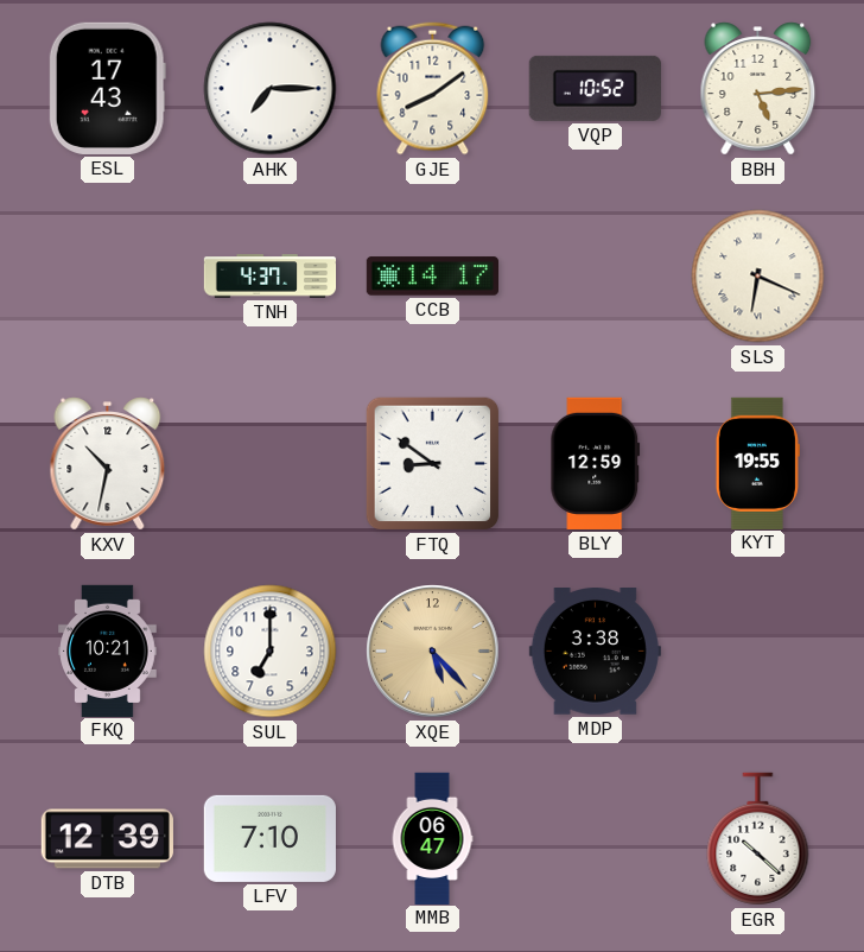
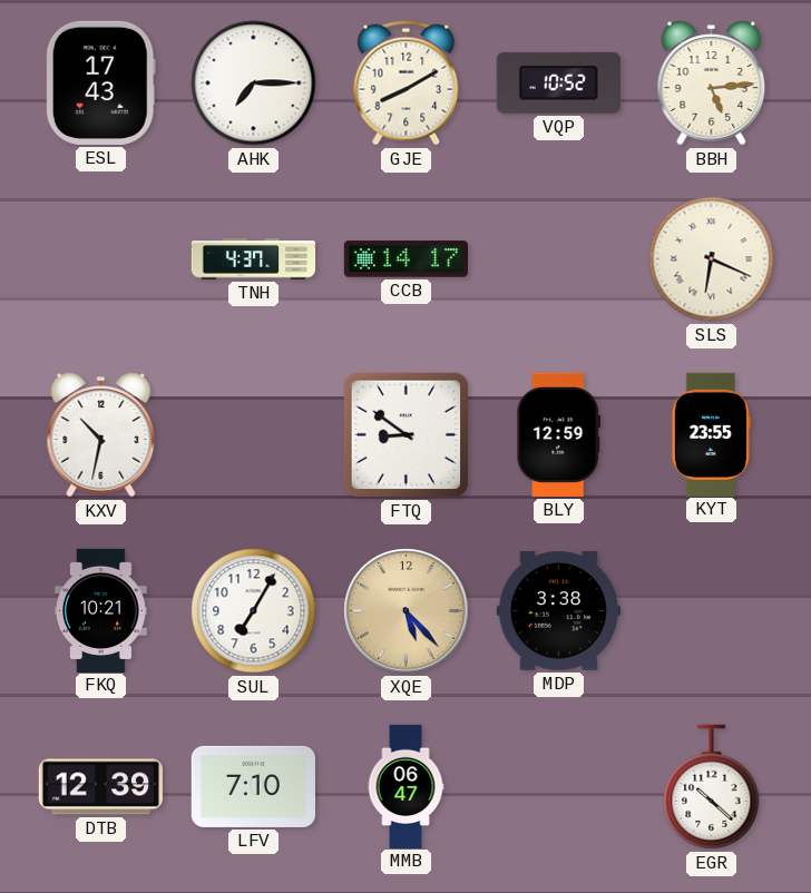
GJE: 8:09 -> 8:10
KYT: 19:55 -> 23:55
SUL: 7:00 -> 7:05
